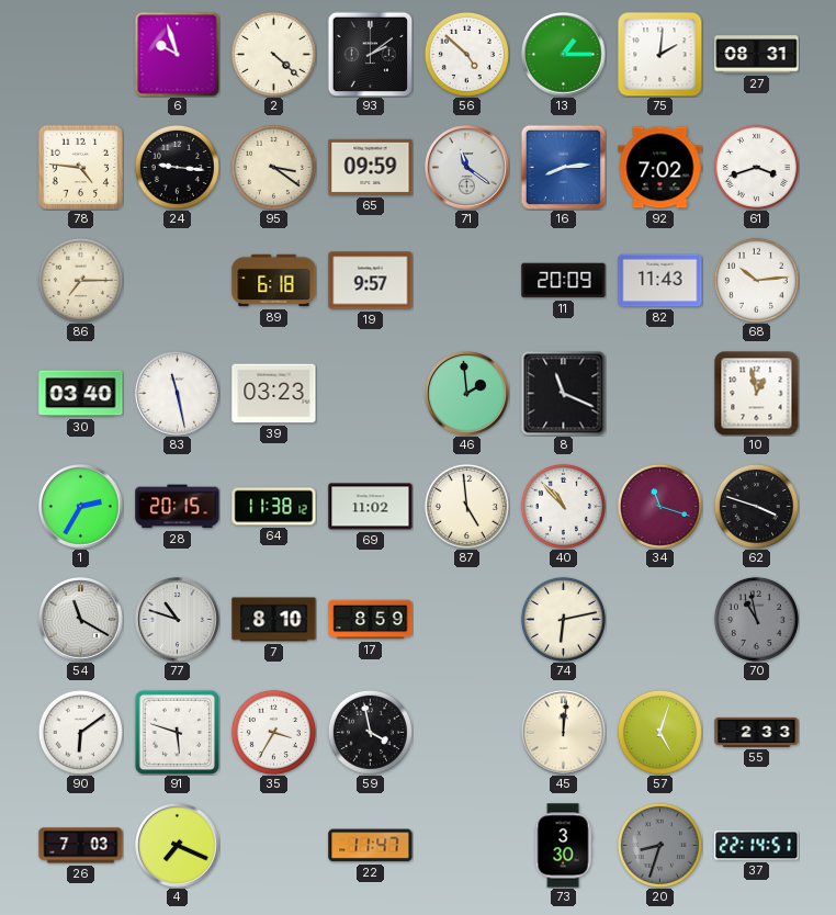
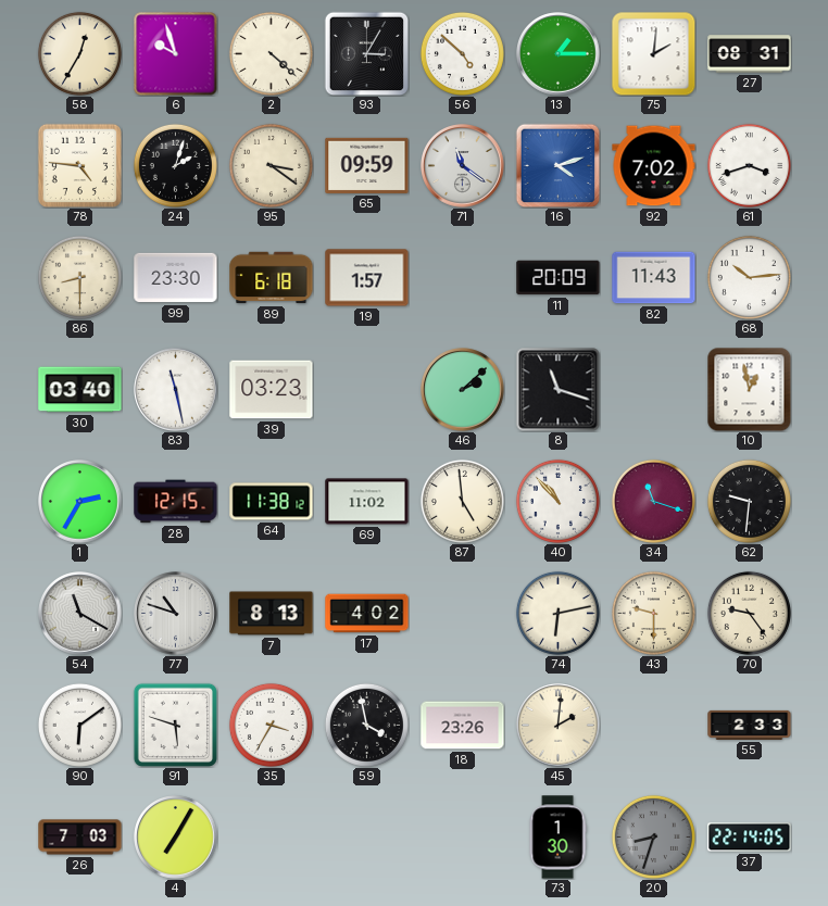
58: none -> 12:35
93: 2:09 -> 3:05
24: 9:16 -> 2:03
16: 8:14 -> 4:12
86: 7:15 -> 8:30
99: none -> 23:30
19: 9:57 -> 1:57
46: 1:59 -> 2:08
8: 11:19 -> 11:18
28: 20:15 -> 12:15
62: 3:48 -> 9:31
7: 8:10 -> 8:13
17: 8:59 -> 4:02
43: none -> 9:30
70: 10:58 -> 9:24
70 dial: grey -> cream
18: none -> 23:26
45: 12:01 -> 2:01
57: 5:03 -> none
4: 7:19 -> 7:05
22: 11:47 -> none
73: 3:30 -> 1:30
37: 22:14:51 -> 22:14:05
